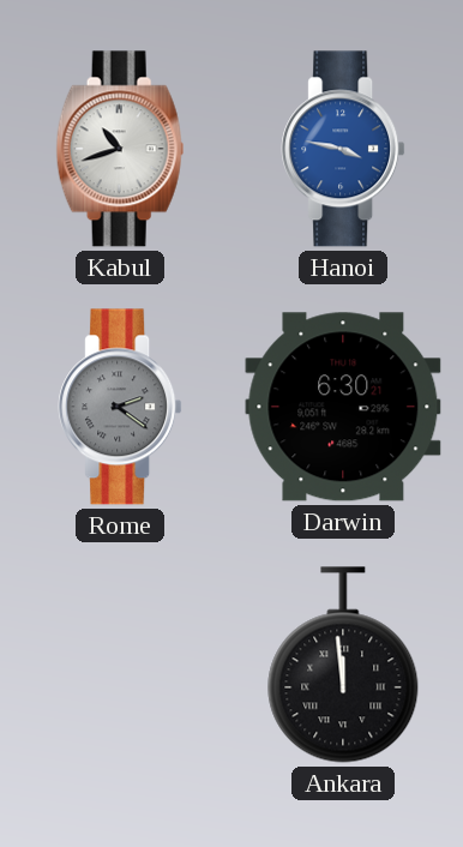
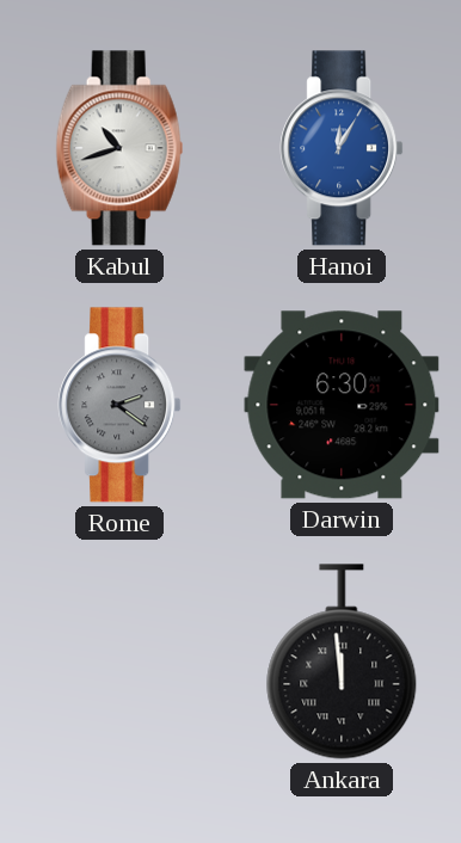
Hanoi: 3:47 -> 12:05
